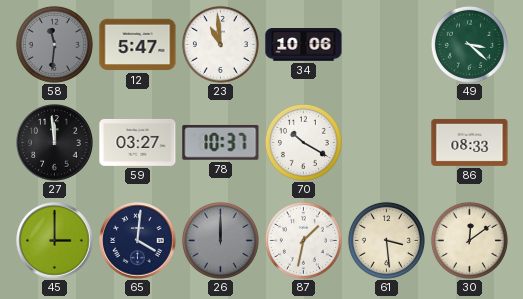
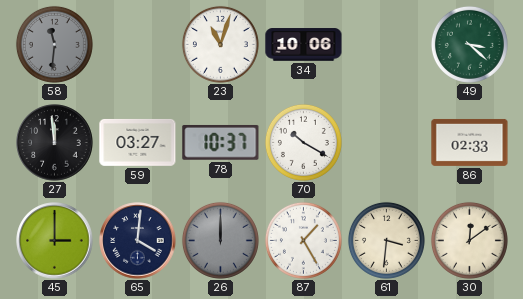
12: 5:47 -> none
23: 10:59 -> 11:03
86: 08:33 -> 02:33
87: 1:32 -> 1:25
61: 3:29 -> 3:31
